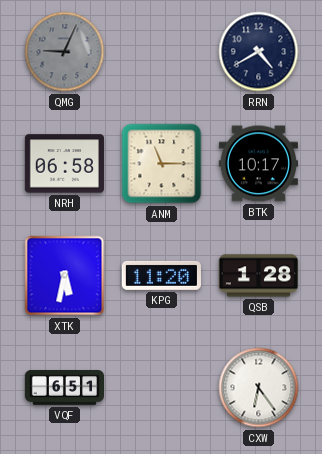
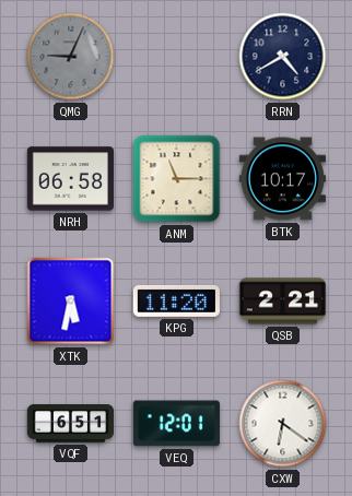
QSB: 1:28 -> 2:21
VEQ: none -> 12:01
CXW: 6:24 -> 6:21
